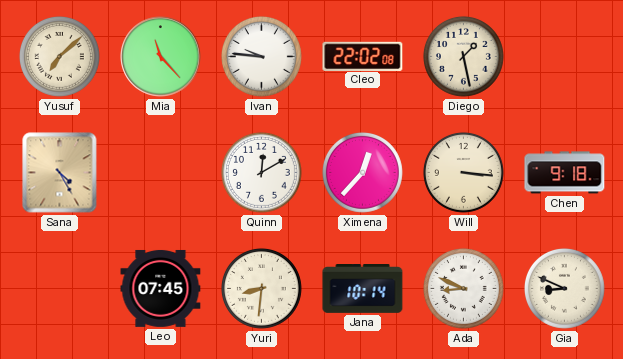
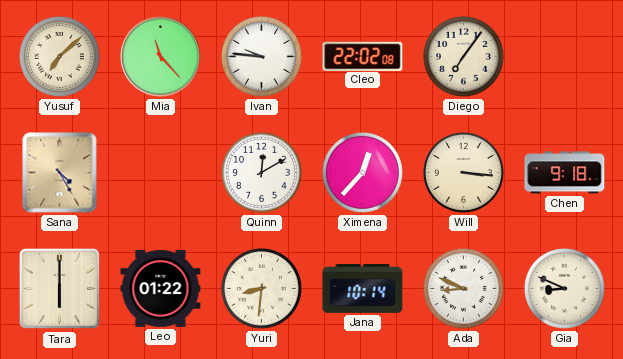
Diego: 1:28 -> 7:06
Tara: none -> 6:00
Leo: 07:45 -> 01:22
